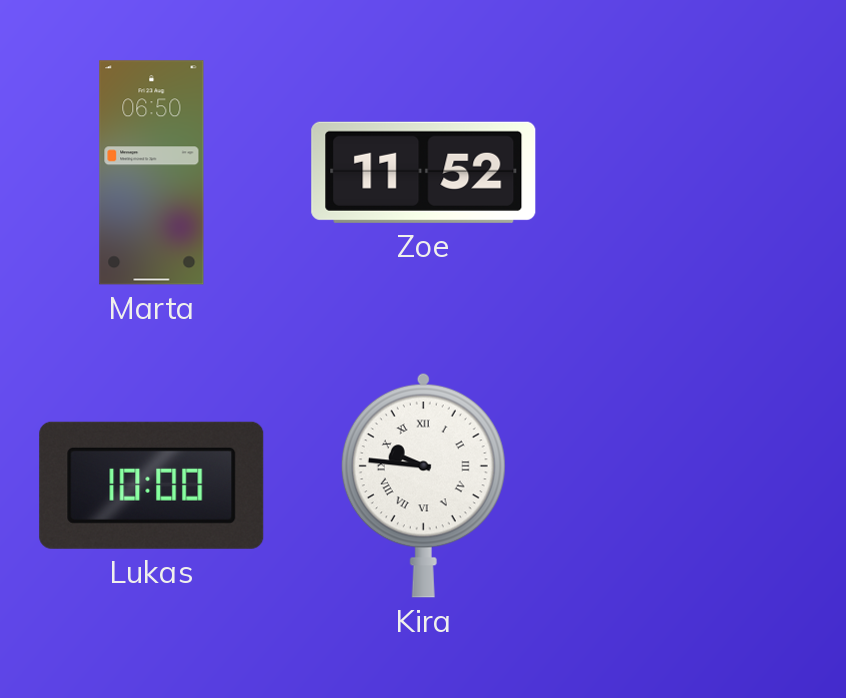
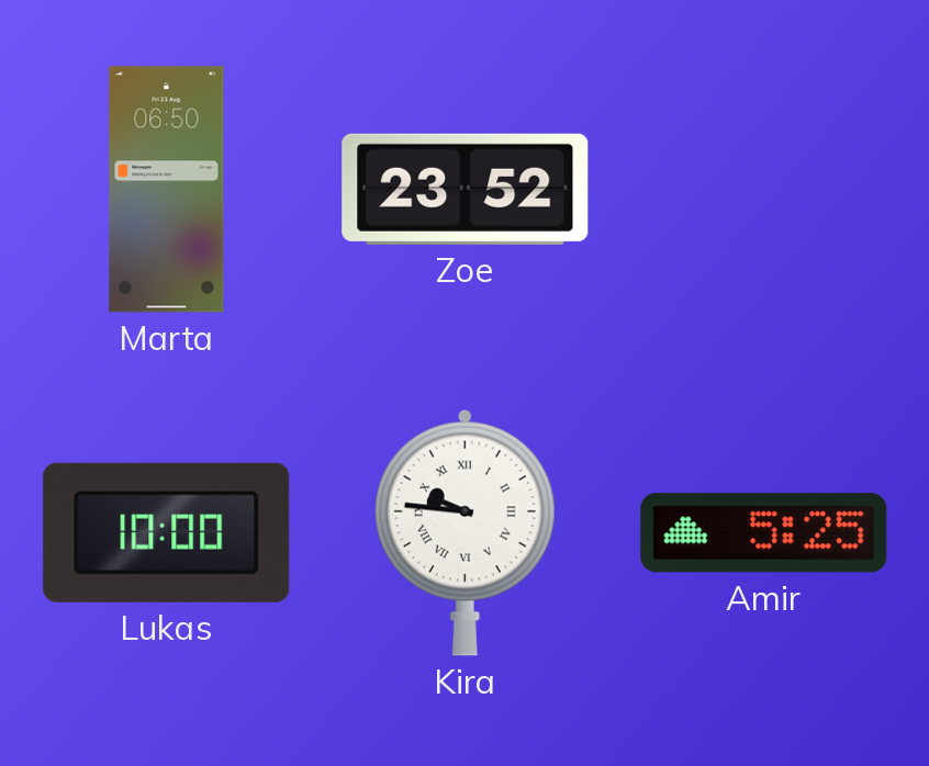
Zoe: 11:52 -> 23:52
Amir: none -> 5:25
